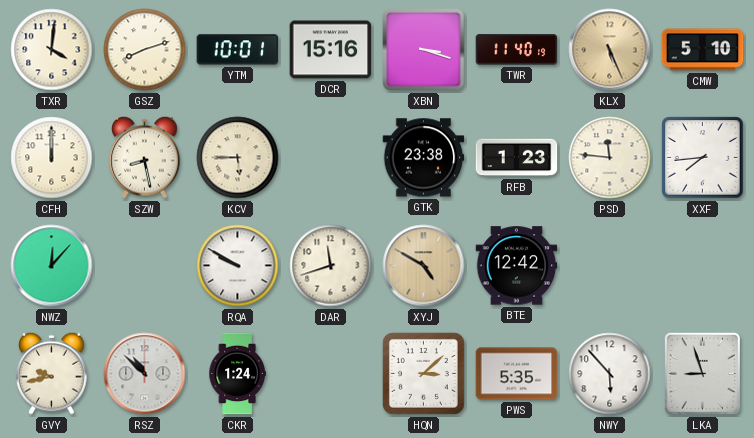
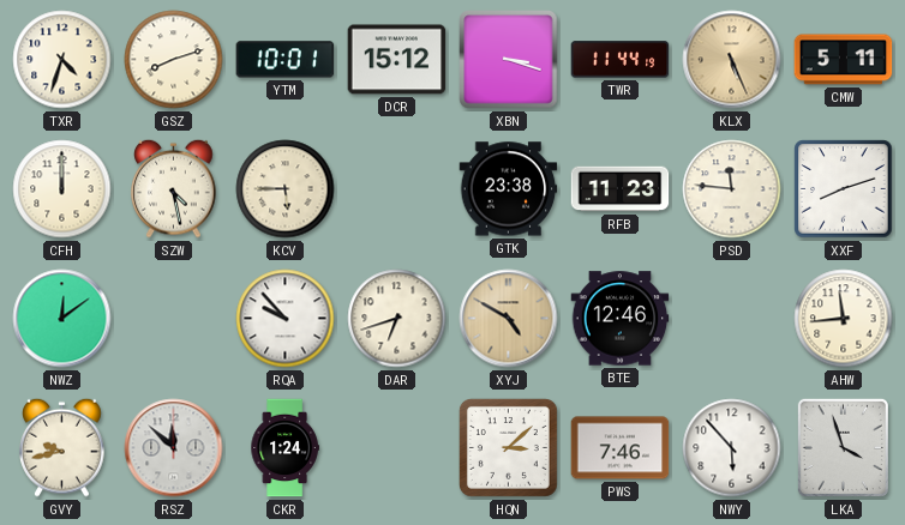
TXR: 4:01 -> 4:33
DCR: 15:16 -> 15:12
TWR: 11:40 -> 11:44
CMW: 5:10 -> 5:11
SZW: 8:28 -> 4:28
RFB: 1:23 -> 11:23
XXF: 7:44 -> 8:12
NWZ: 12:07 -> 12:09
RQA: 9:50 -> 9:53
DAR: 11:42 -> 6:42
BTE: 12:42 -> 12:46
AHW: none -> 11:44
RSZ: 10:52 -> 11:52
PWS: 5:35 -> 7:46
LKA: 8:57 -> 3:57
